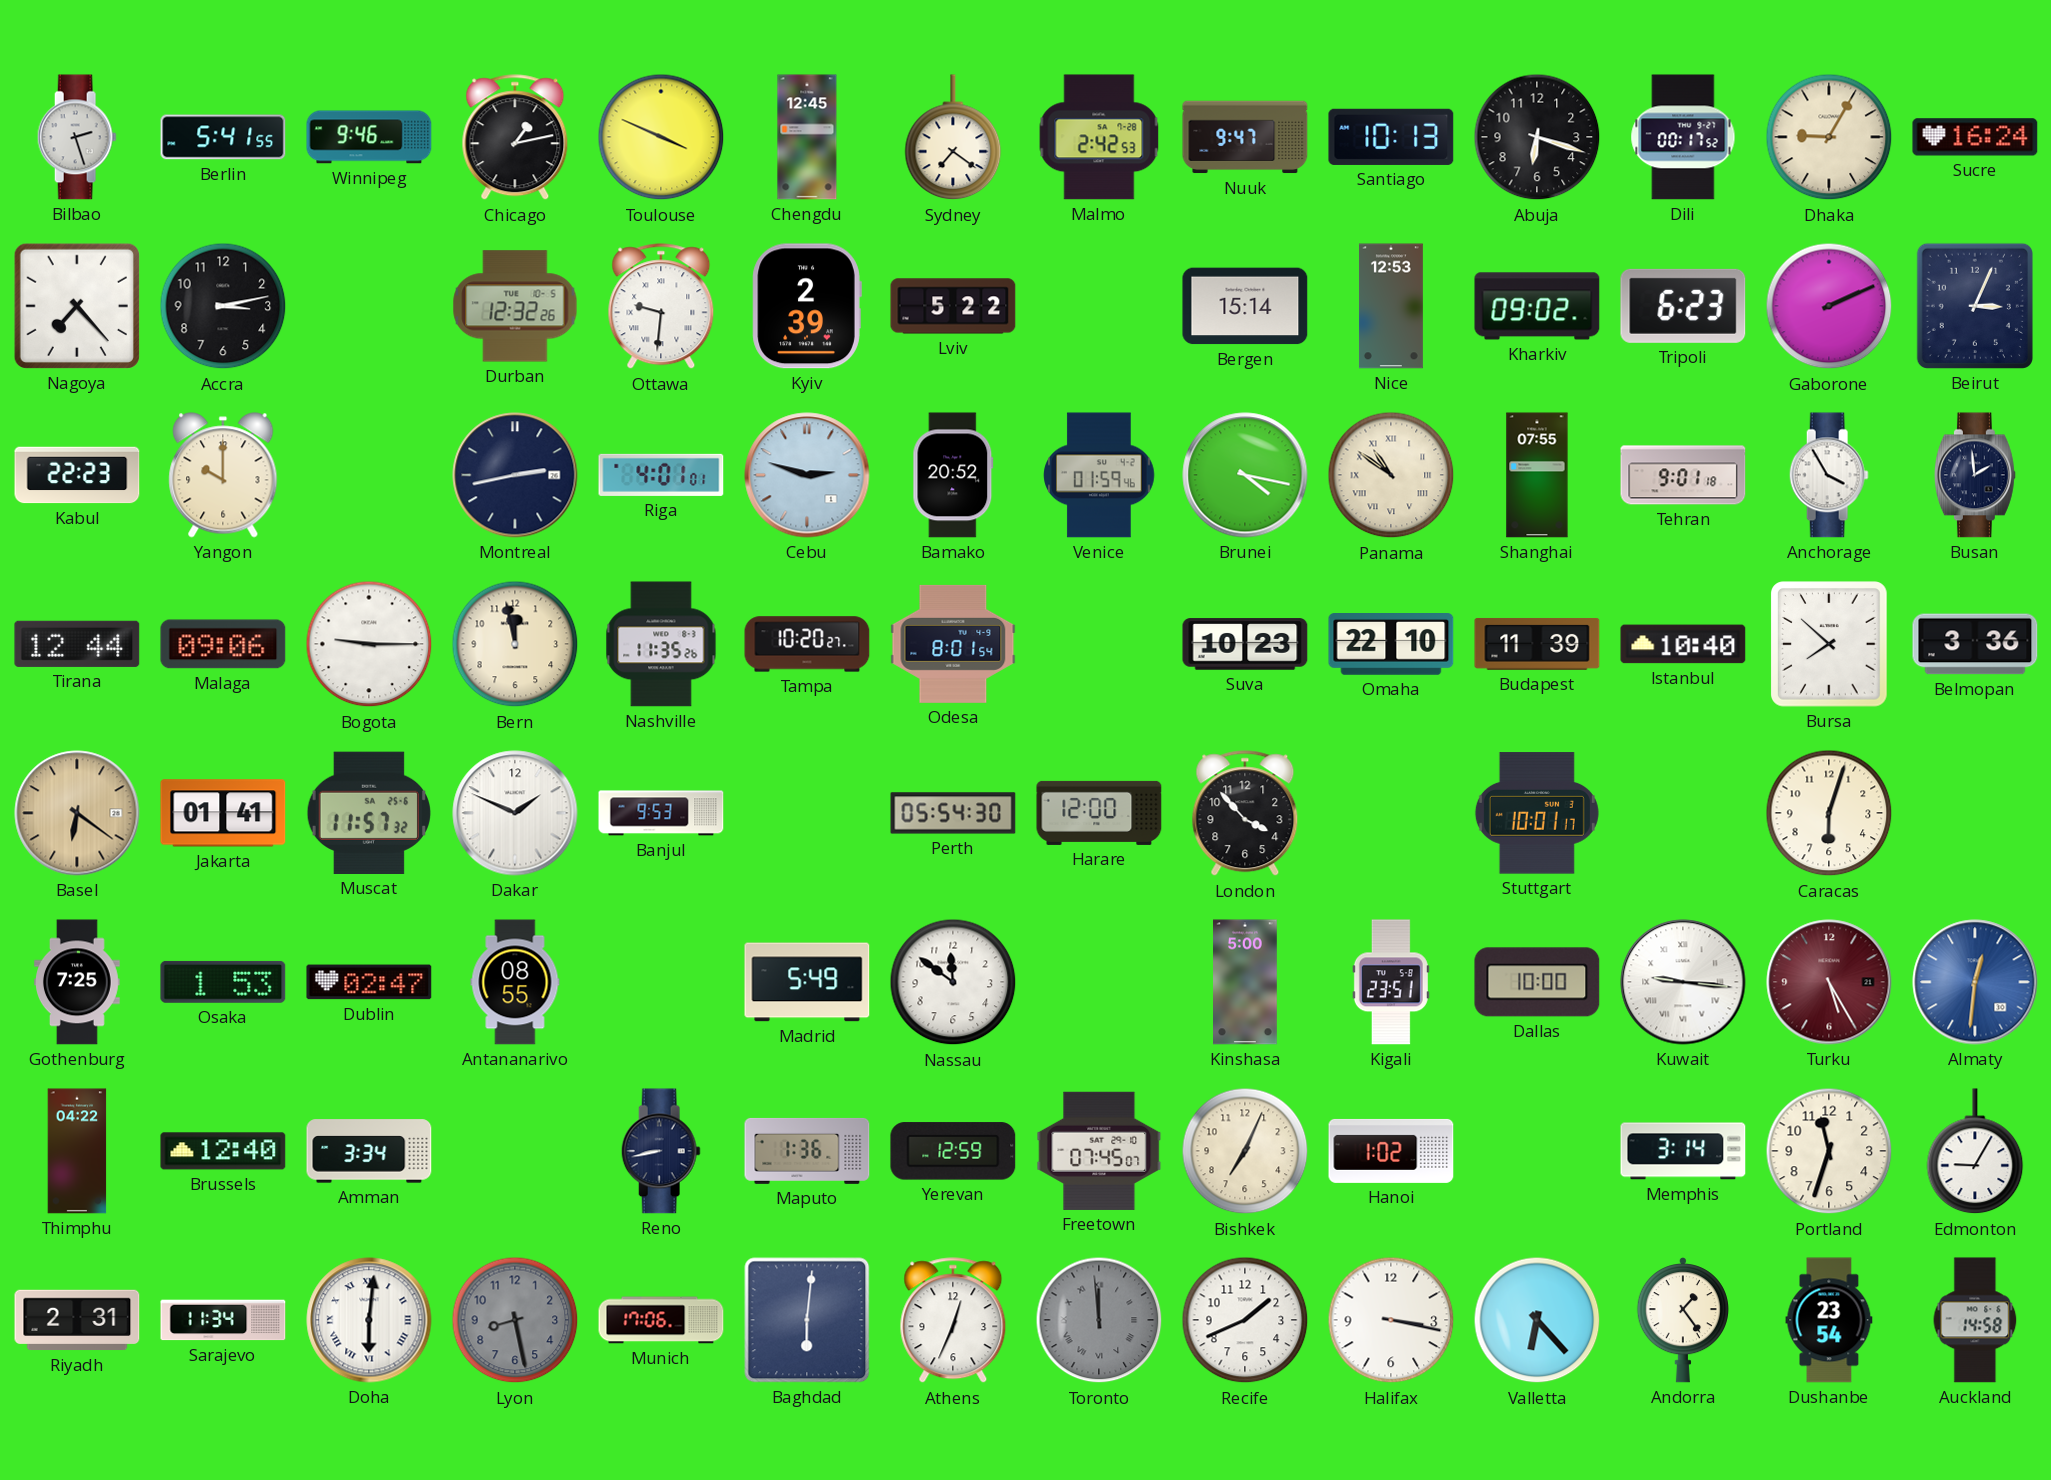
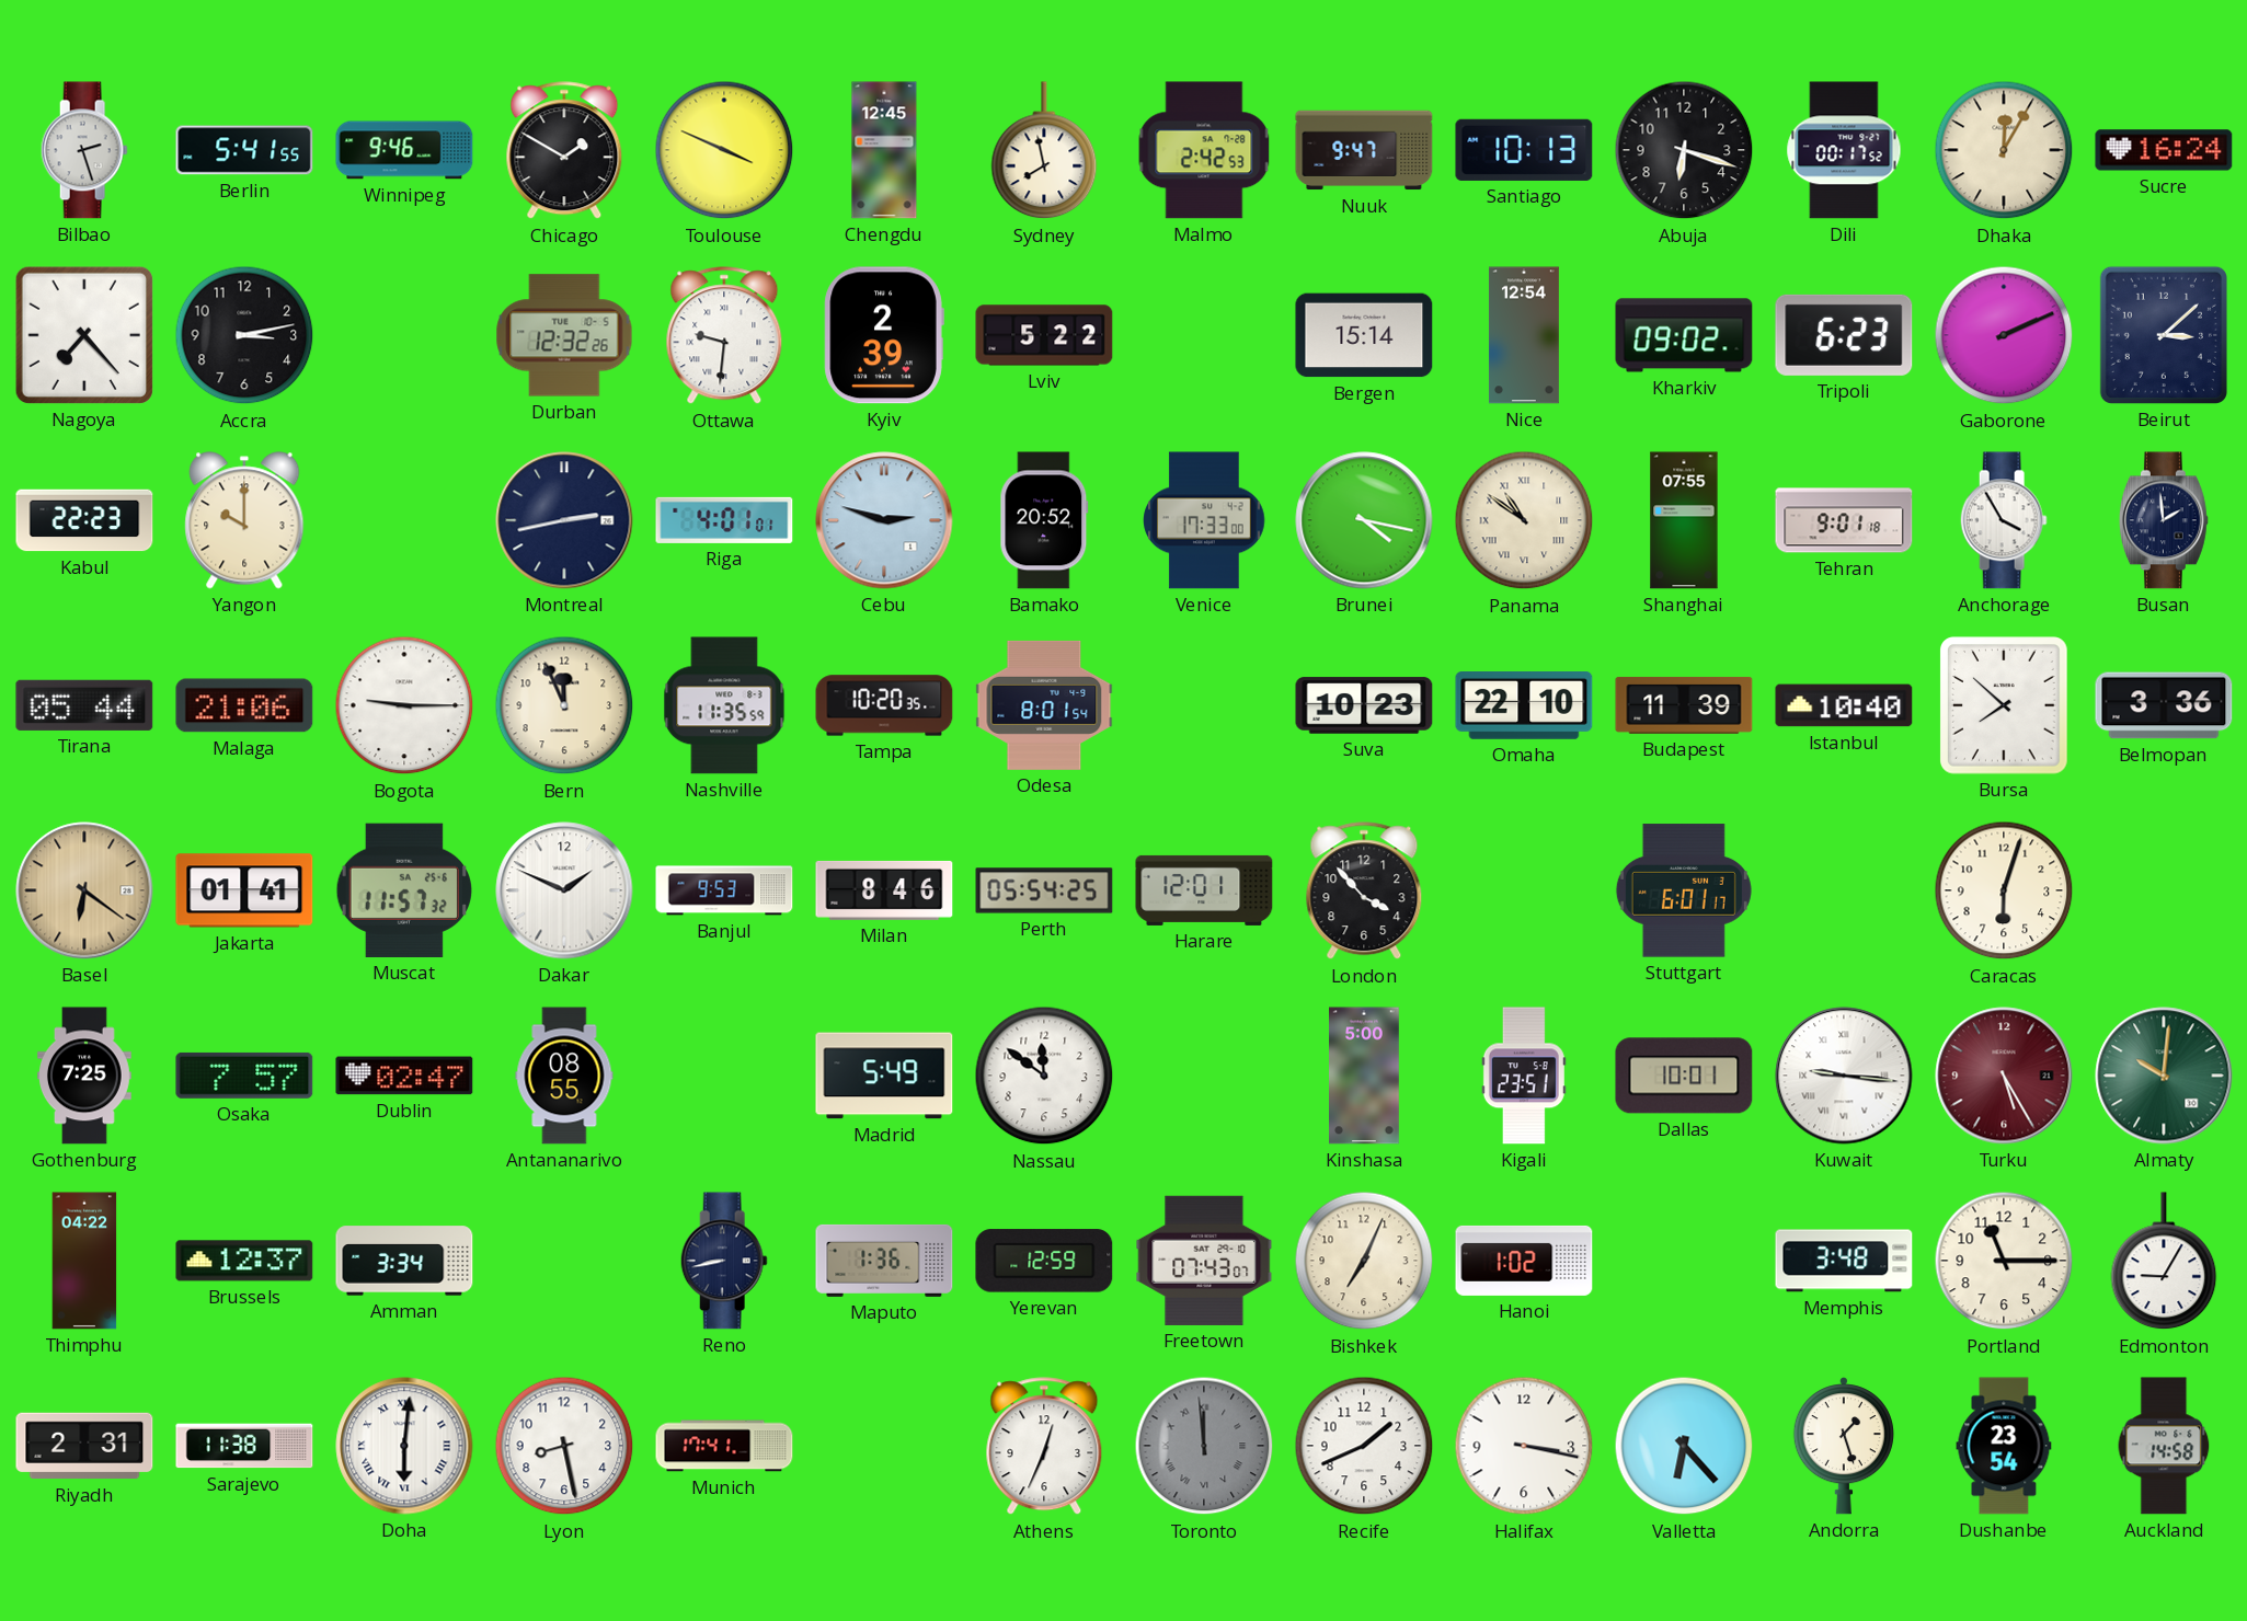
Chicago: 1:13 -> 1:50
Sydney: 7:21 -> 7:58
Dhaka: 9:05 -> 12:05
Nice: 12:53 -> 12:54
Beirut: 3:04 -> 3:08
Venice: 01:59 -> 17:33
Tirana: 12:44 -> 05:44
Malaga: 09:06 -> 21:06
Bern: 11:58 -> 11:56
Nashville: 11:35:26 -> 11:35:59
Tampa: 10:20:27 -> 10:20:35
Milan: none -> 8:46
Perth: 05:54:30 -> 05:54:25
Harare: 12:00 -> 12:01
Stuttgart: 10:01 -> 6:01
Osaka: 1:53 -> 7:57
Dallas: 10:00 -> 10:01
Almaty: 12:31 -> 10:01
Almaty dial: blue -> green
Brussels: 12:40 -> 12:37
Freetown: 07:45 -> 07:43
Memphis: 3:14 -> 3:48
Portland: 11:33 -> 11:15
Sarajevo: 11:34 -> 11:38
Lyon dial: grey -> white
Munich: 17:06 -> 17:41
Baghdad: 6:01 -> none
Andorra: 1:24 -> 1:27
